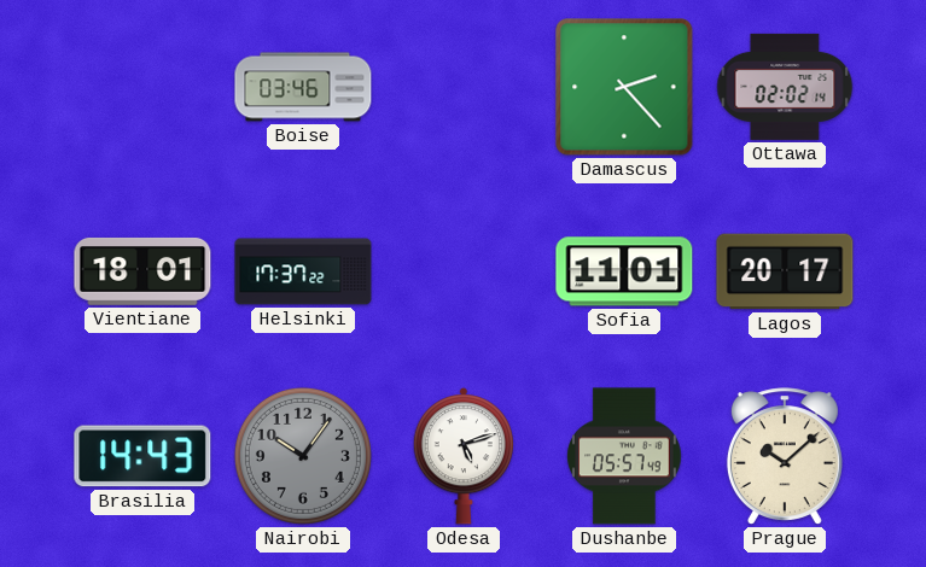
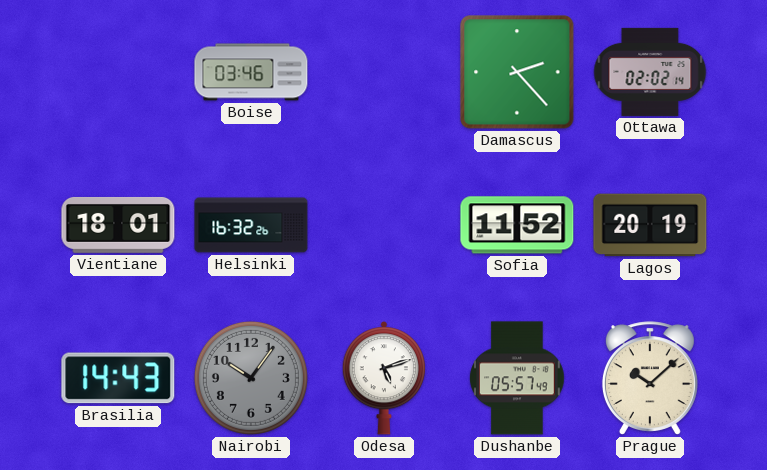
Helsinki: 17:37 -> 16:32
Sofia: 11:01 -> 11:52
Lagos: 20:17 -> 20:19
